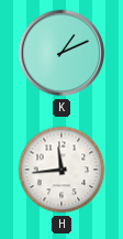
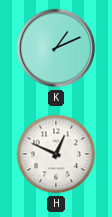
H: 11:44 -> 12:49
